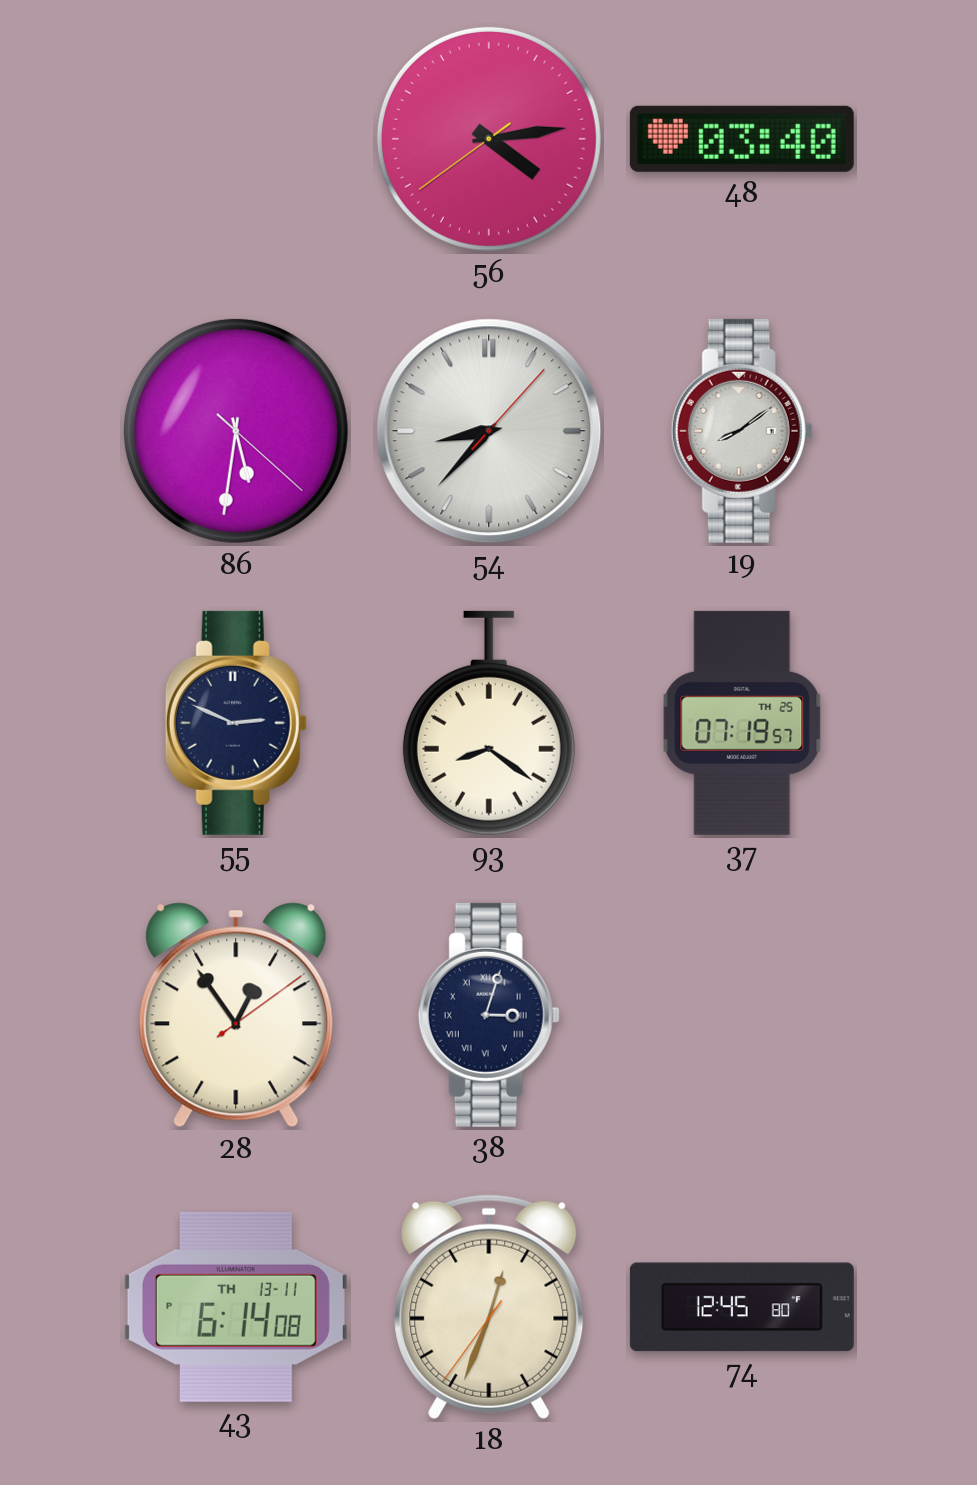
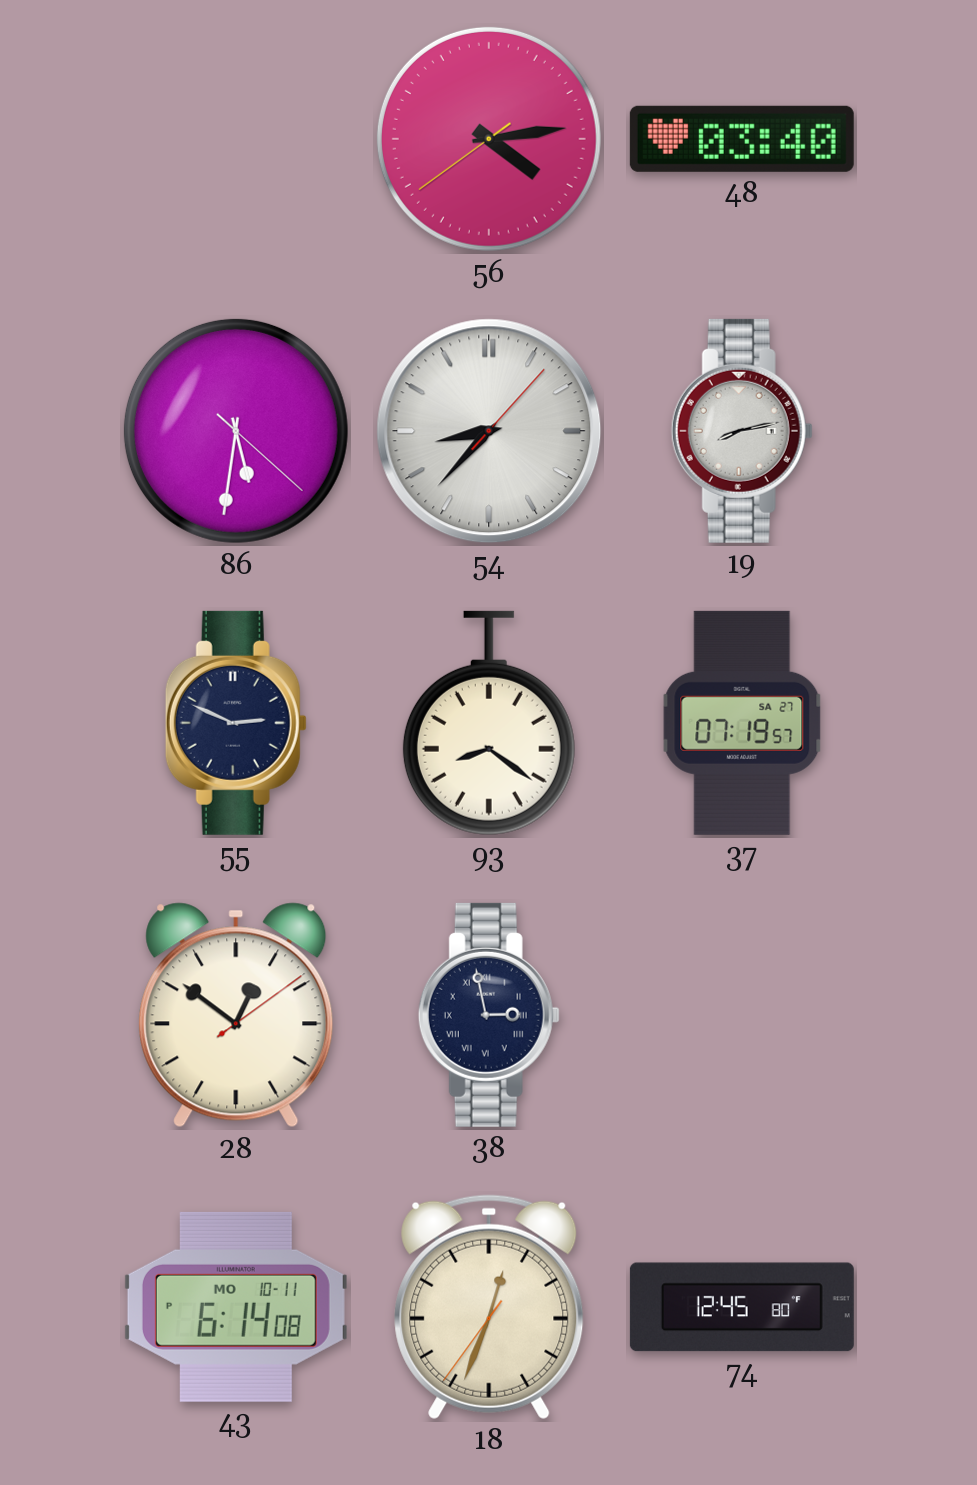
19: 8:09 -> 8:13
37 date: TH 25 -> SA 27
28: 12:54 -> 12:51
38: 3:03 -> 2:58
43 date: TH 13-11 -> MO 10-11
